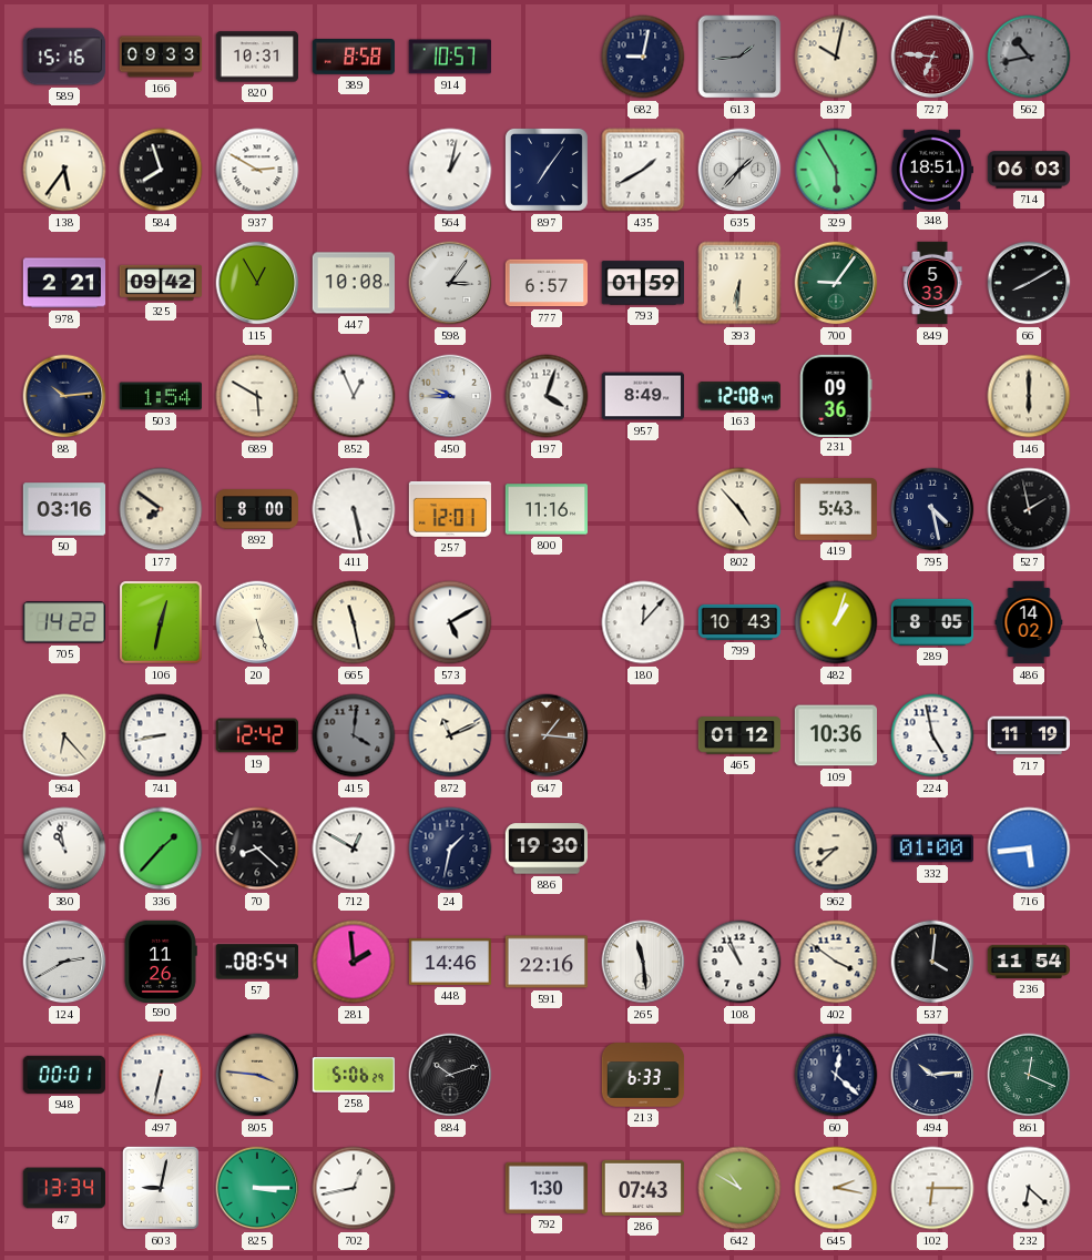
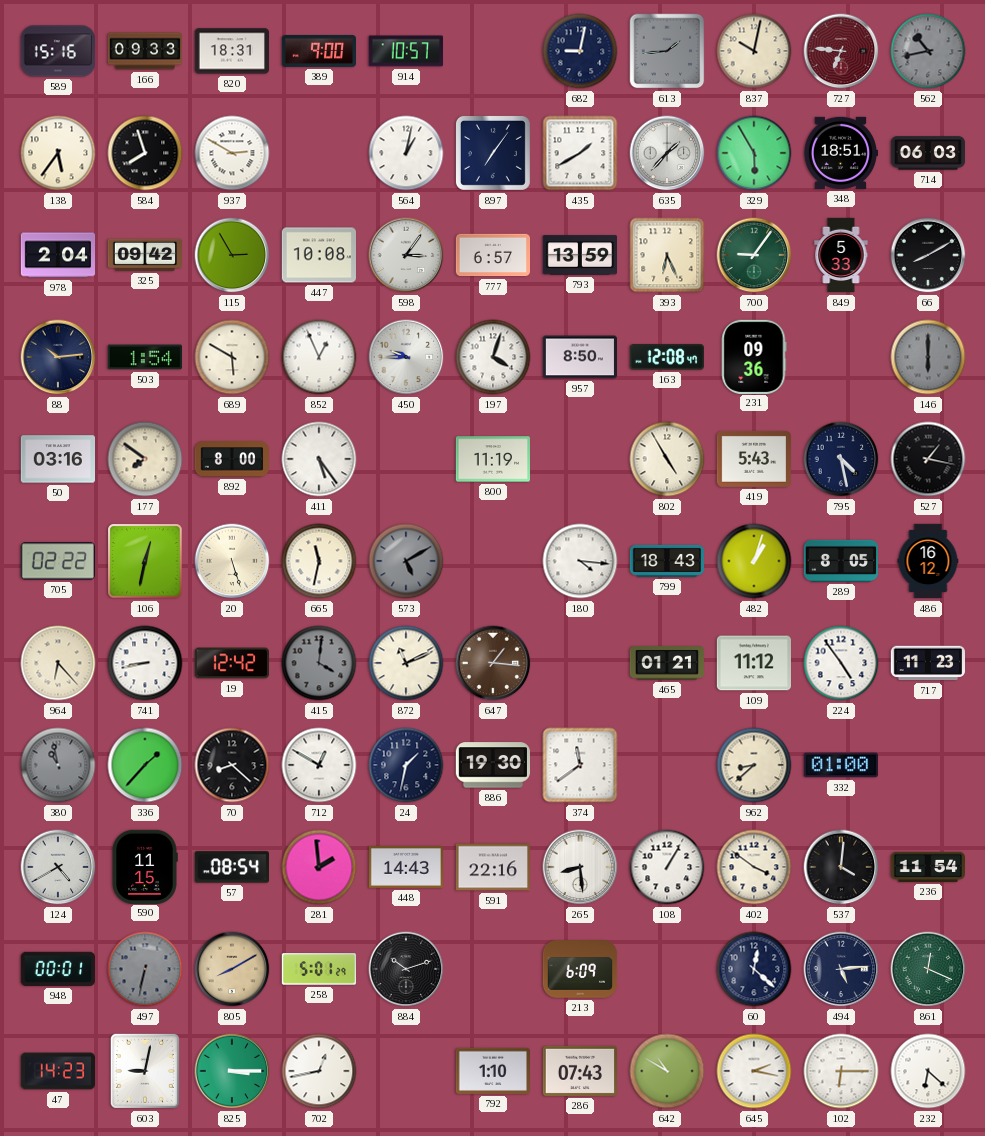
820: 10:31 -> 18:31
389: 8:58 -> 9:00
978: 2:21 -> 2:04
115: 12:55 -> 2:55
793: 01:59 -> 13:59
393: 6:31 -> 6:26
957: 8:49 -> 8:50
146 dial: cream -> grey
411: 5:28 -> 5:24
257: 12:01 -> none
800: 11:16 -> 11:19
802: 4:53 -> 4:55
527: 1:58 -> 1:17
705: 14:22 -> 02:22
665: 11:28 -> 11:32
573 dial: white -> grey
180: 12:07 -> 4:16
799: 10:43 -> 18:43
486: 14:02 -> 16:12
465: 01:12 -> 01:21
109: 10:36 -> 11:12
224: 4:58 -> 4:54
717: 11:19 -> 11:23
380 dial: white -> grey
374: none -> 11:39
716: 5:44 -> none
124: 2:40 -> 4:40
590: 11:26 -> 11:15
448: 14:46 -> 14:43
265: 11:29 -> 8:29
108: 10:56 -> 1:05
497 dial: white -> grey
805: 3:46 -> 8:10
258: 5:06 -> 5:01
213: 6:33 -> 6:09
494: 10:14 -> 5:14
47: 13:34 -> 14:23
792: 1:30 -> 1:10
